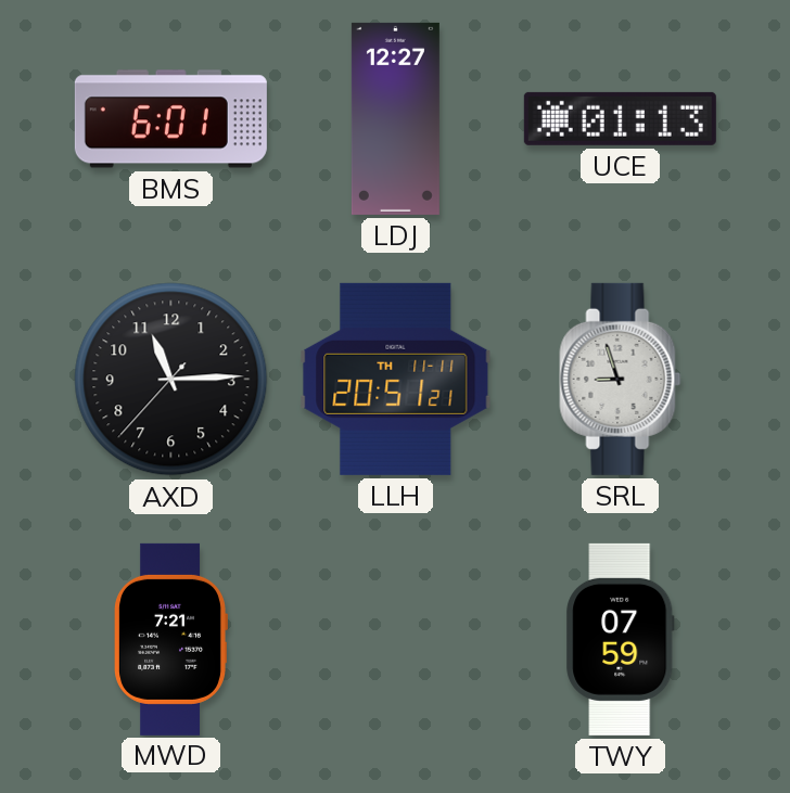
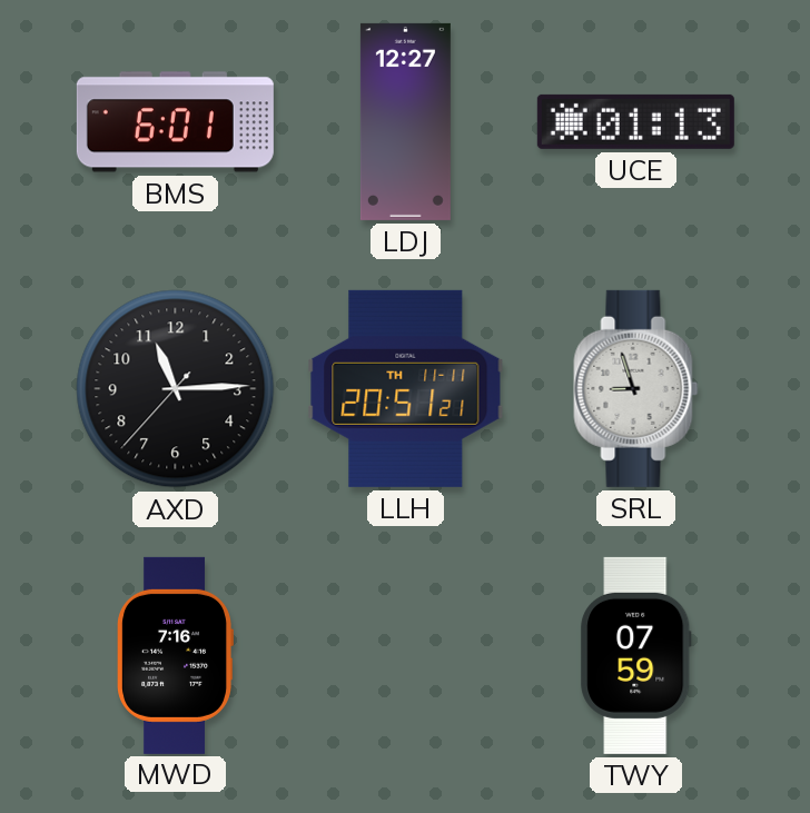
MWD: 7:21 -> 7:16
